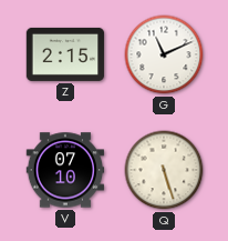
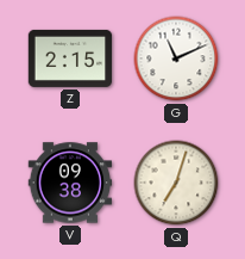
V: 07:10 -> 09:38
Q: 5:27 -> 7:03
